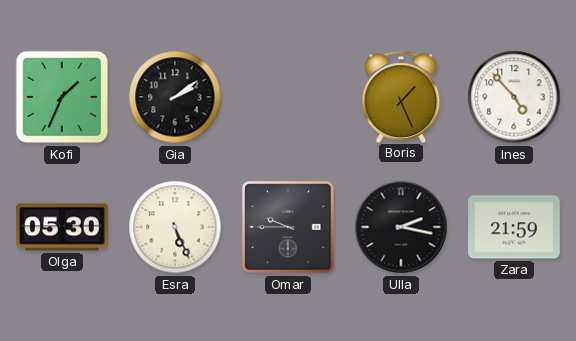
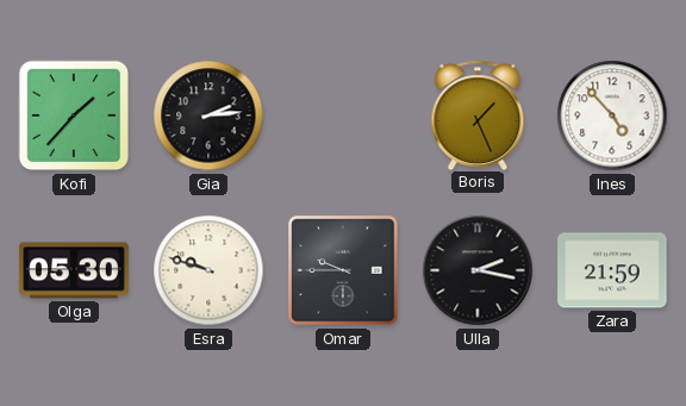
Kofi: 1:34 -> 1:37
Gia: 2:09 -> 2:14
Esra: 5:26 -> 9:48
